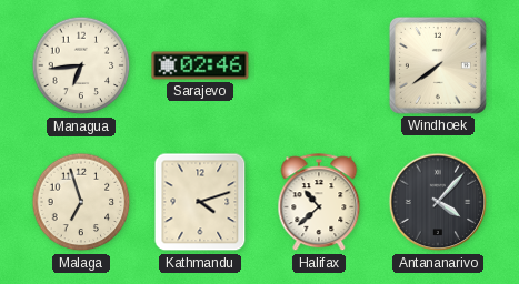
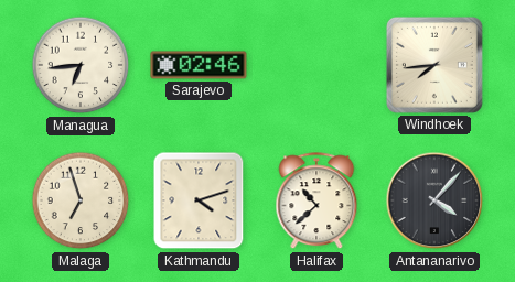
Windhoek: 7:39 -> 7:44
